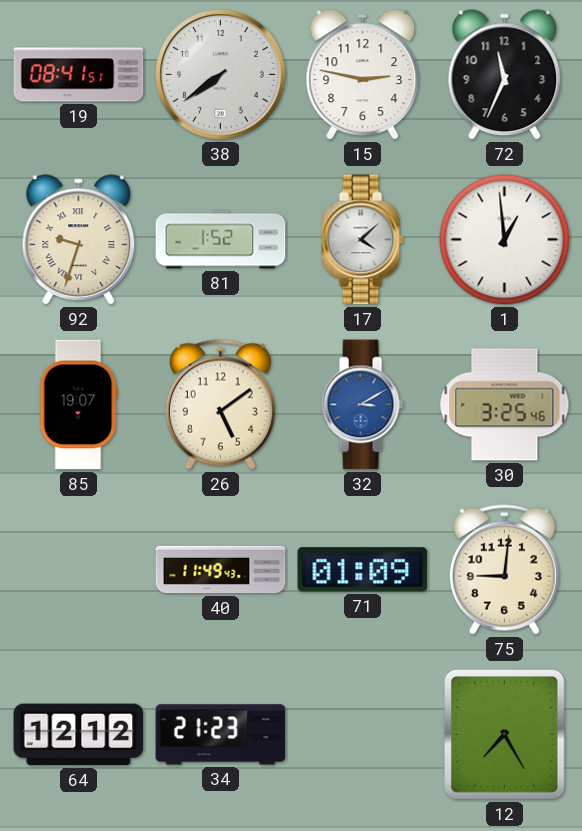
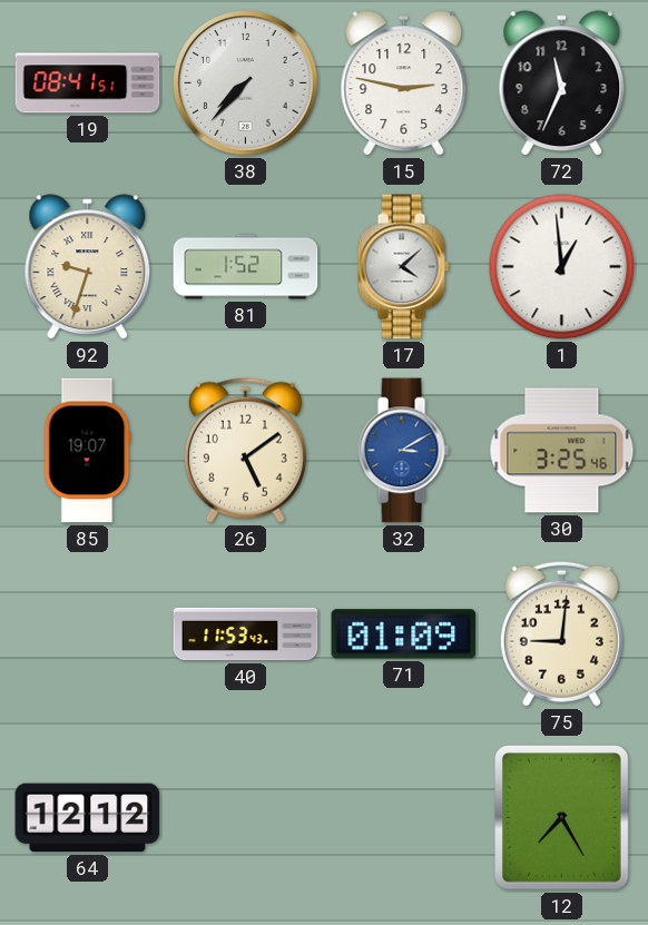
38: 7:39 -> 7:37
40: 11:49 -> 11:53
34: 21:23 -> none
